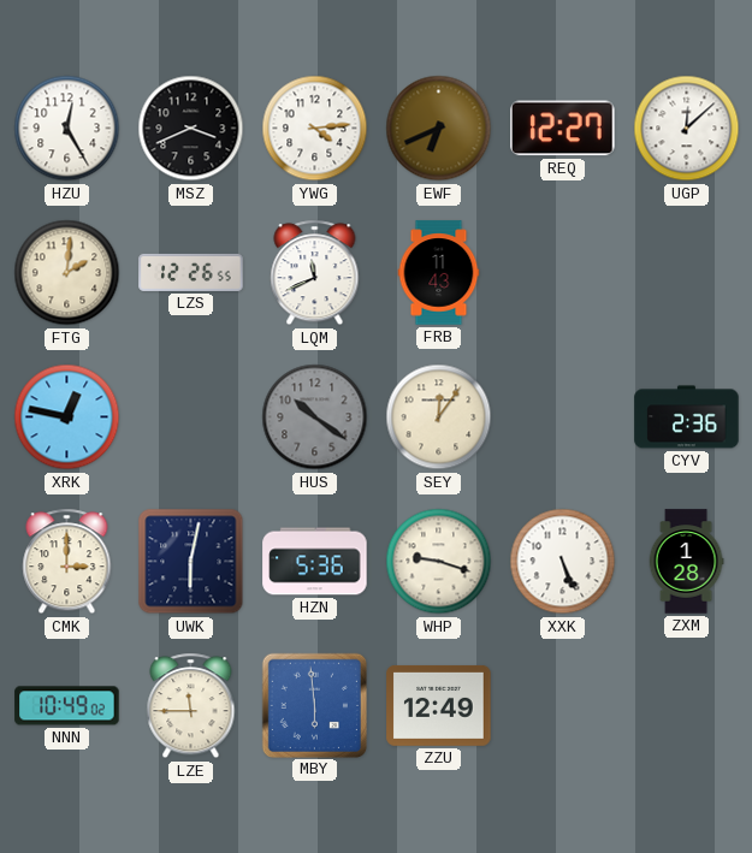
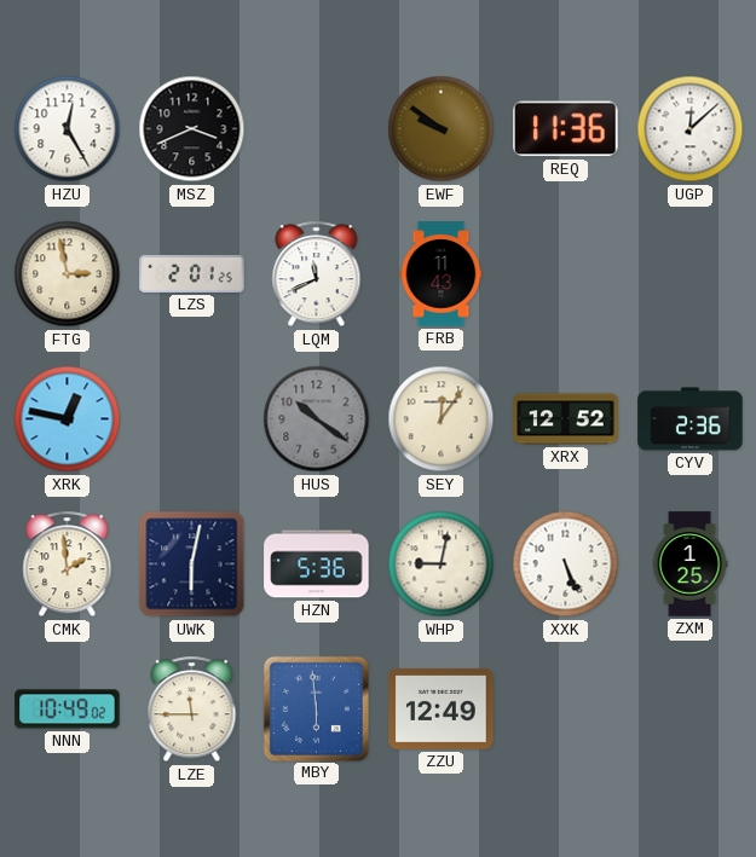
YWG: 4:14 -> none
EWF: 6:41 -> 9:51
REQ: 12:27 -> 11:36
FTG: 2:01 -> 2:58
LZS: 12:26 -> 2:01
XRX: none -> 12:52
CMK: 3:00 -> 1:59
WHP: 9:18 -> 9:02
ZXM: 1:28 -> 1:25
